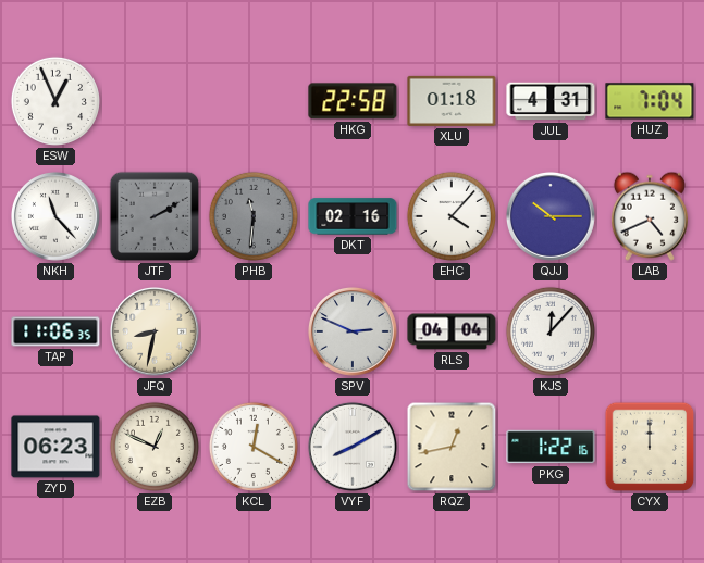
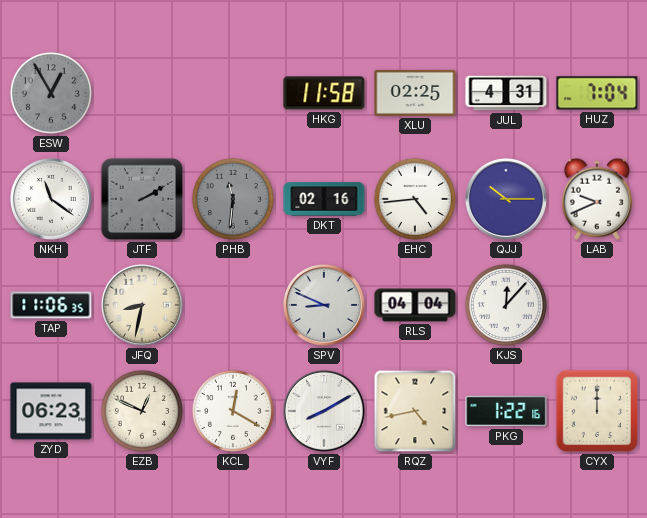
ESW: 12:56 -> 12:55
ESW dial: white -> grey
HKG: 22:58 -> 11:58
XLU: 01:18 -> 02:25
NKH: 11:23 -> 11:21
EHC: 4:07 -> 4:44
LAB: 4:41 -> 9:41
SPV: 2:49 -> 8:49
RQZ: 12:43 -> 4:43
